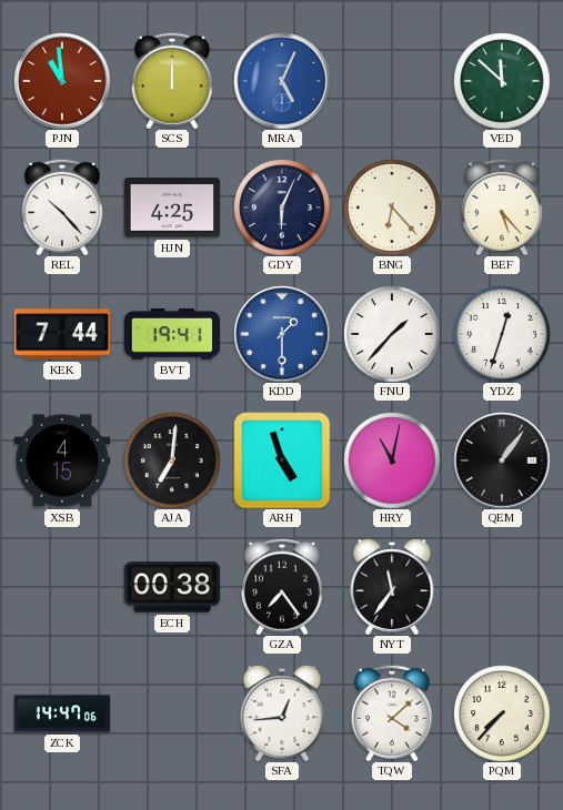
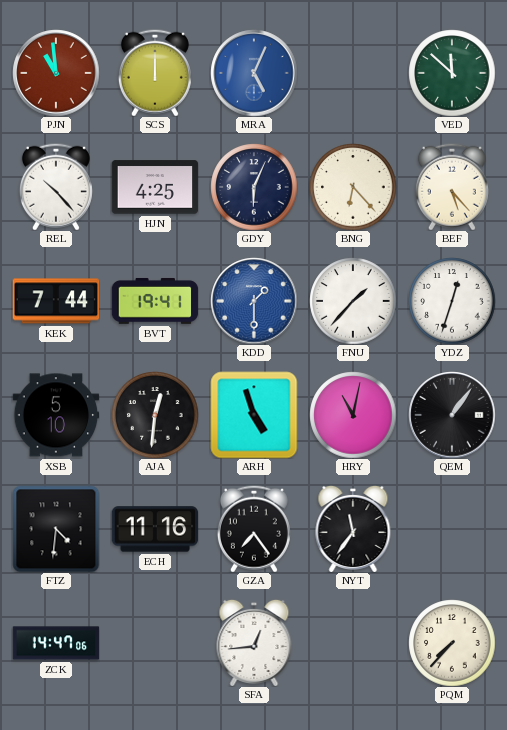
XSB: 4:15 -> 5:10
AJA: 7:01 -> 12:31
FTZ: none -> 4:31
ECH: 00:38 -> 11:16
TQW: 4:08 -> none
